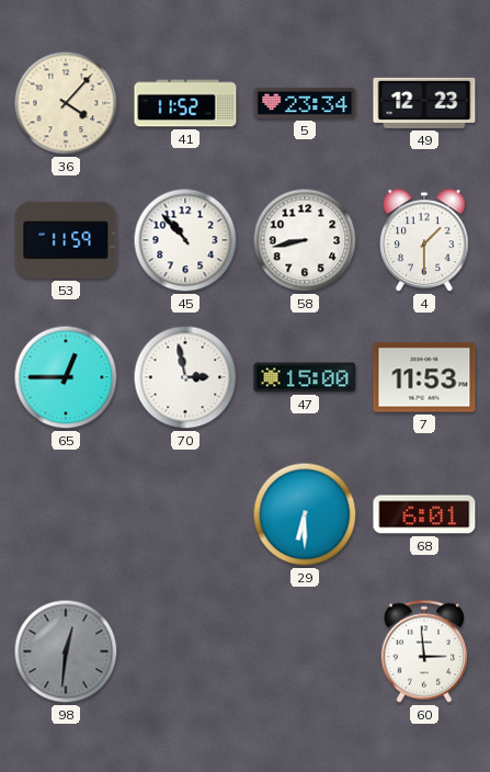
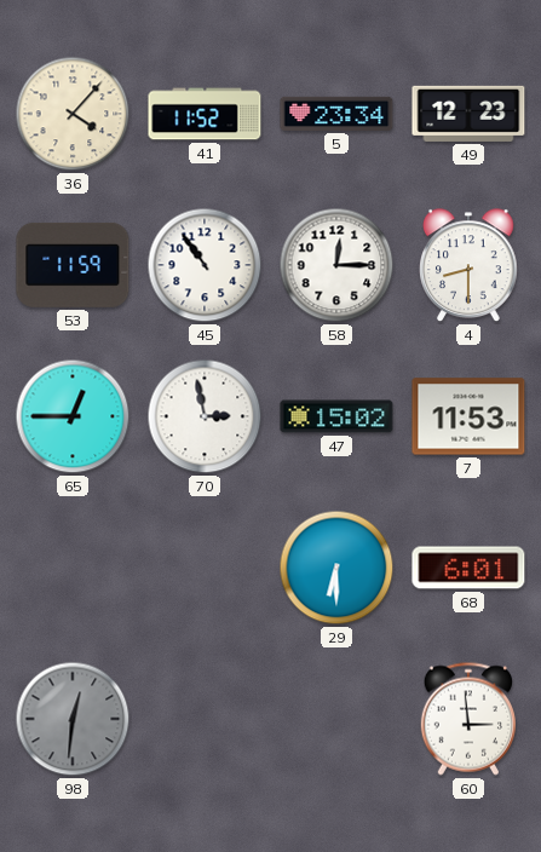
45: 10:53 -> 10:54
58: 8:43 -> 12:15
4: 1:30 -> 8:30
47: 15:00 -> 15:02
